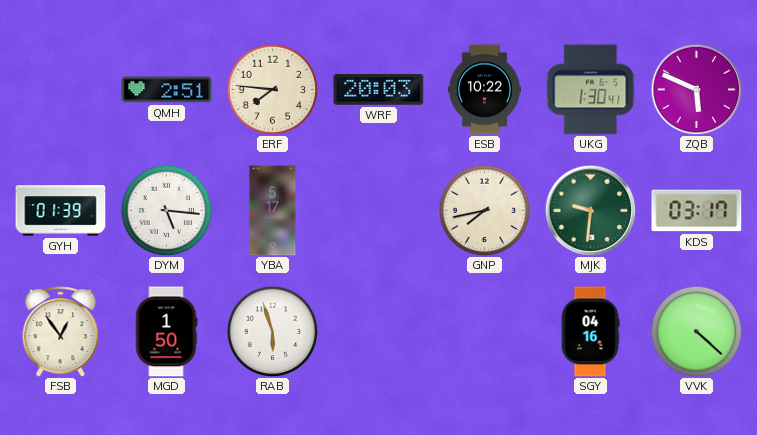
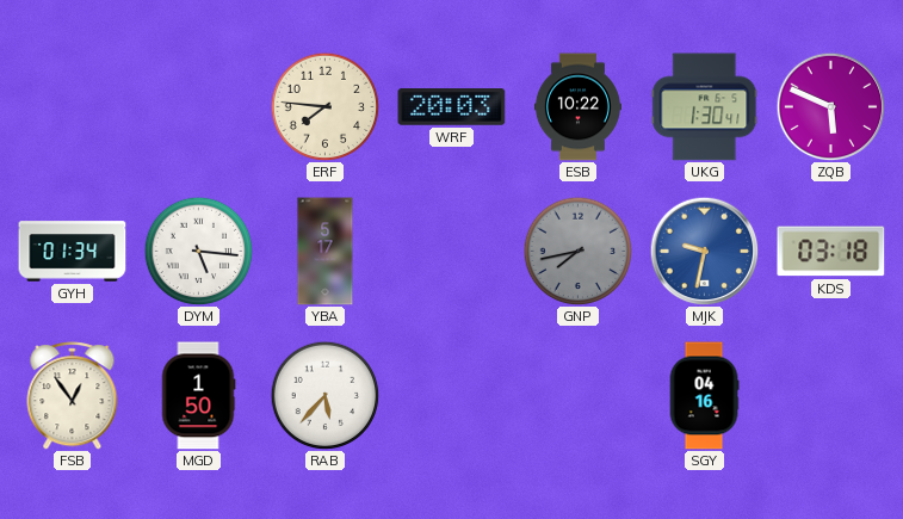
QMH: 2:51 -> none
GYH: 01:39 -> 01:34
GNP dial: cream -> grey
MJK: 9:31 -> 9:32
MJK dial: green -> blue
KDS: 03:17 -> 03:18
RAB: 5:57 -> 5:37
VVK: 4:22 -> none
